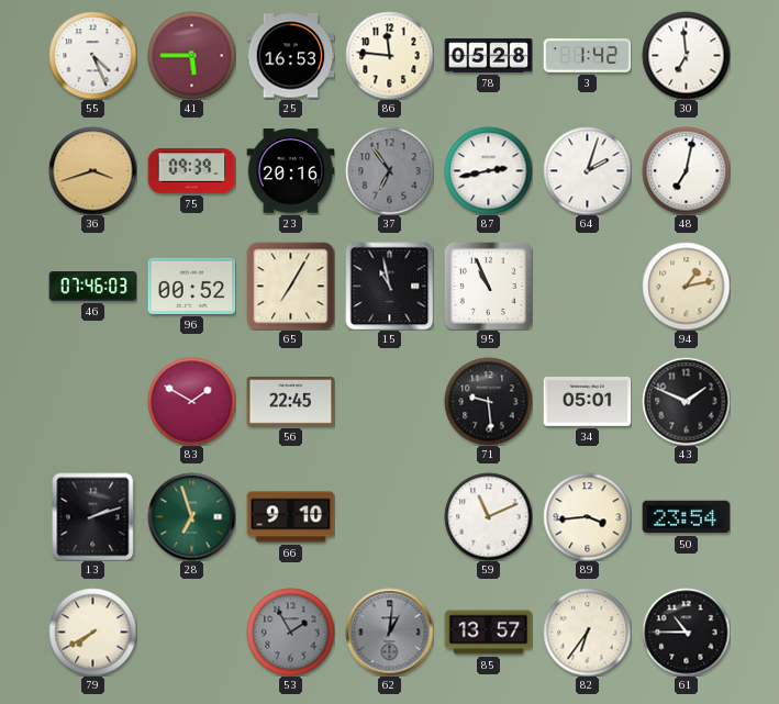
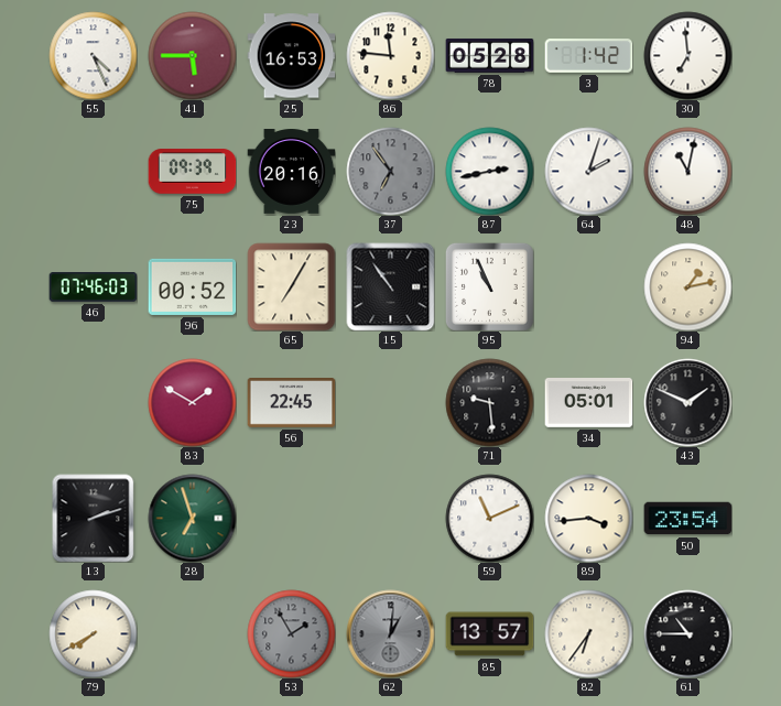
36: 3:42 -> none
48: 7:02 -> 11:02
15: 10:58 -> 10:54
66: 9:10 -> none
